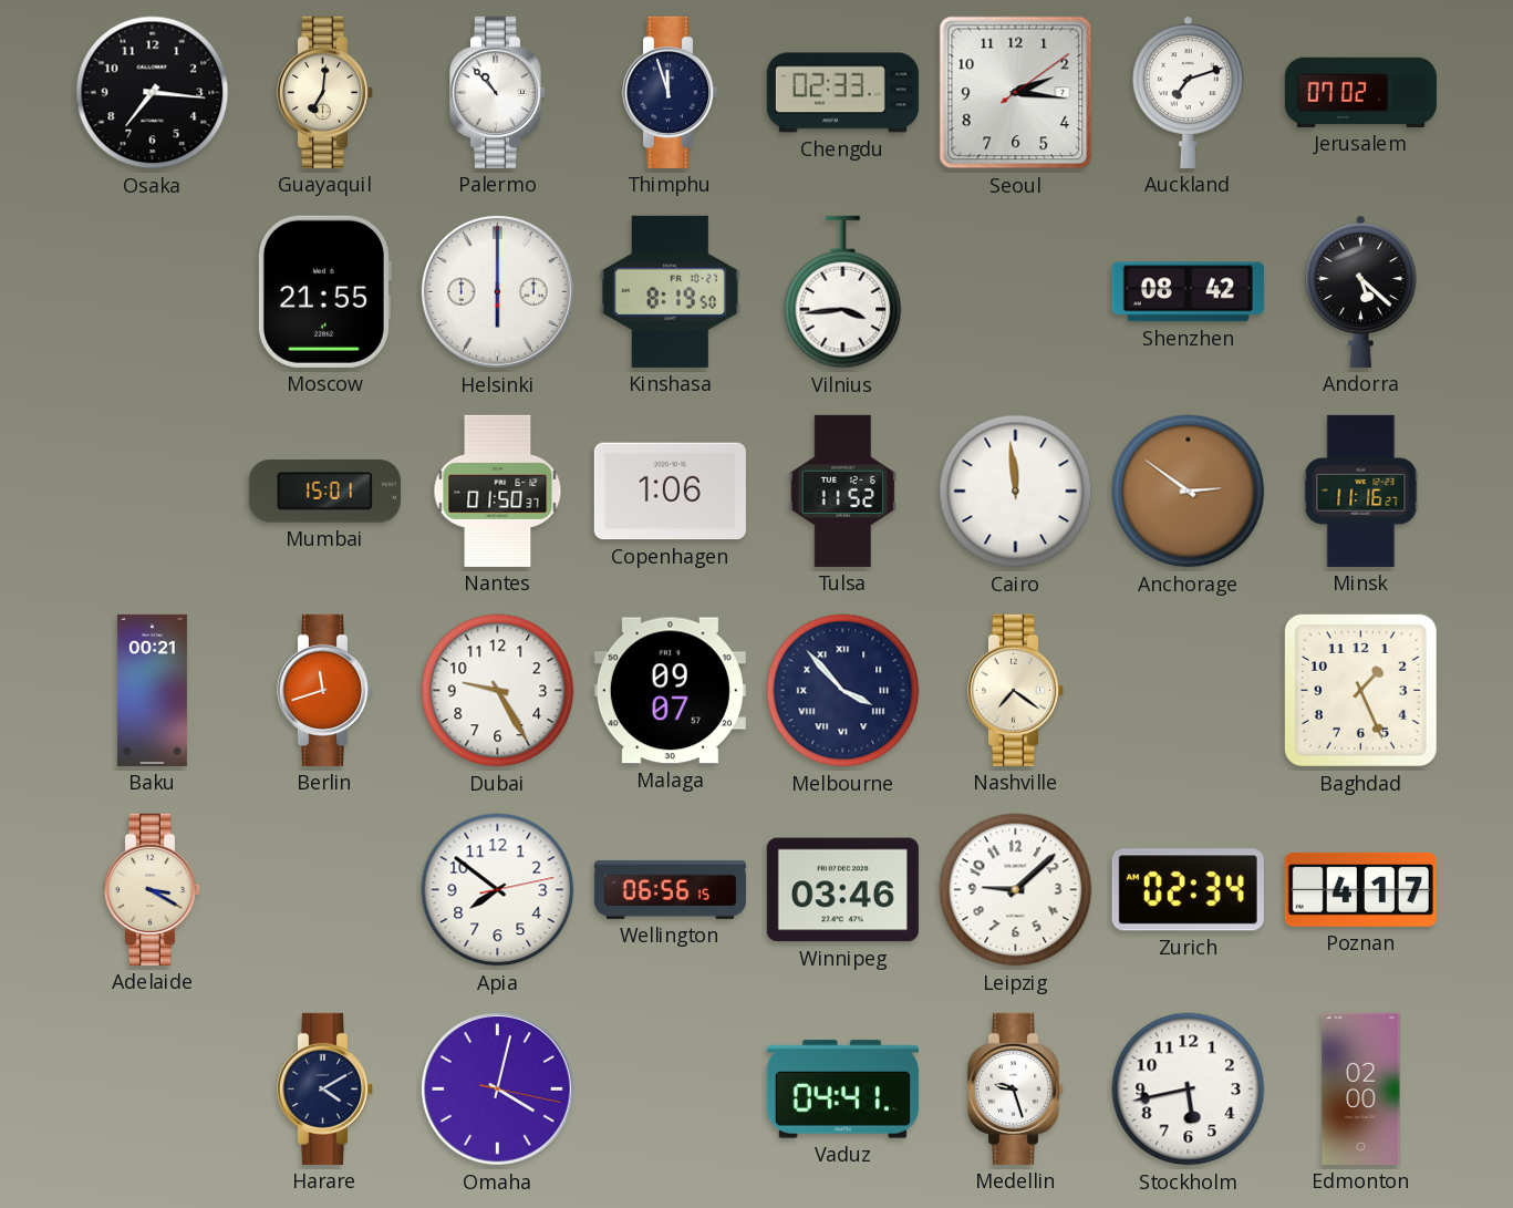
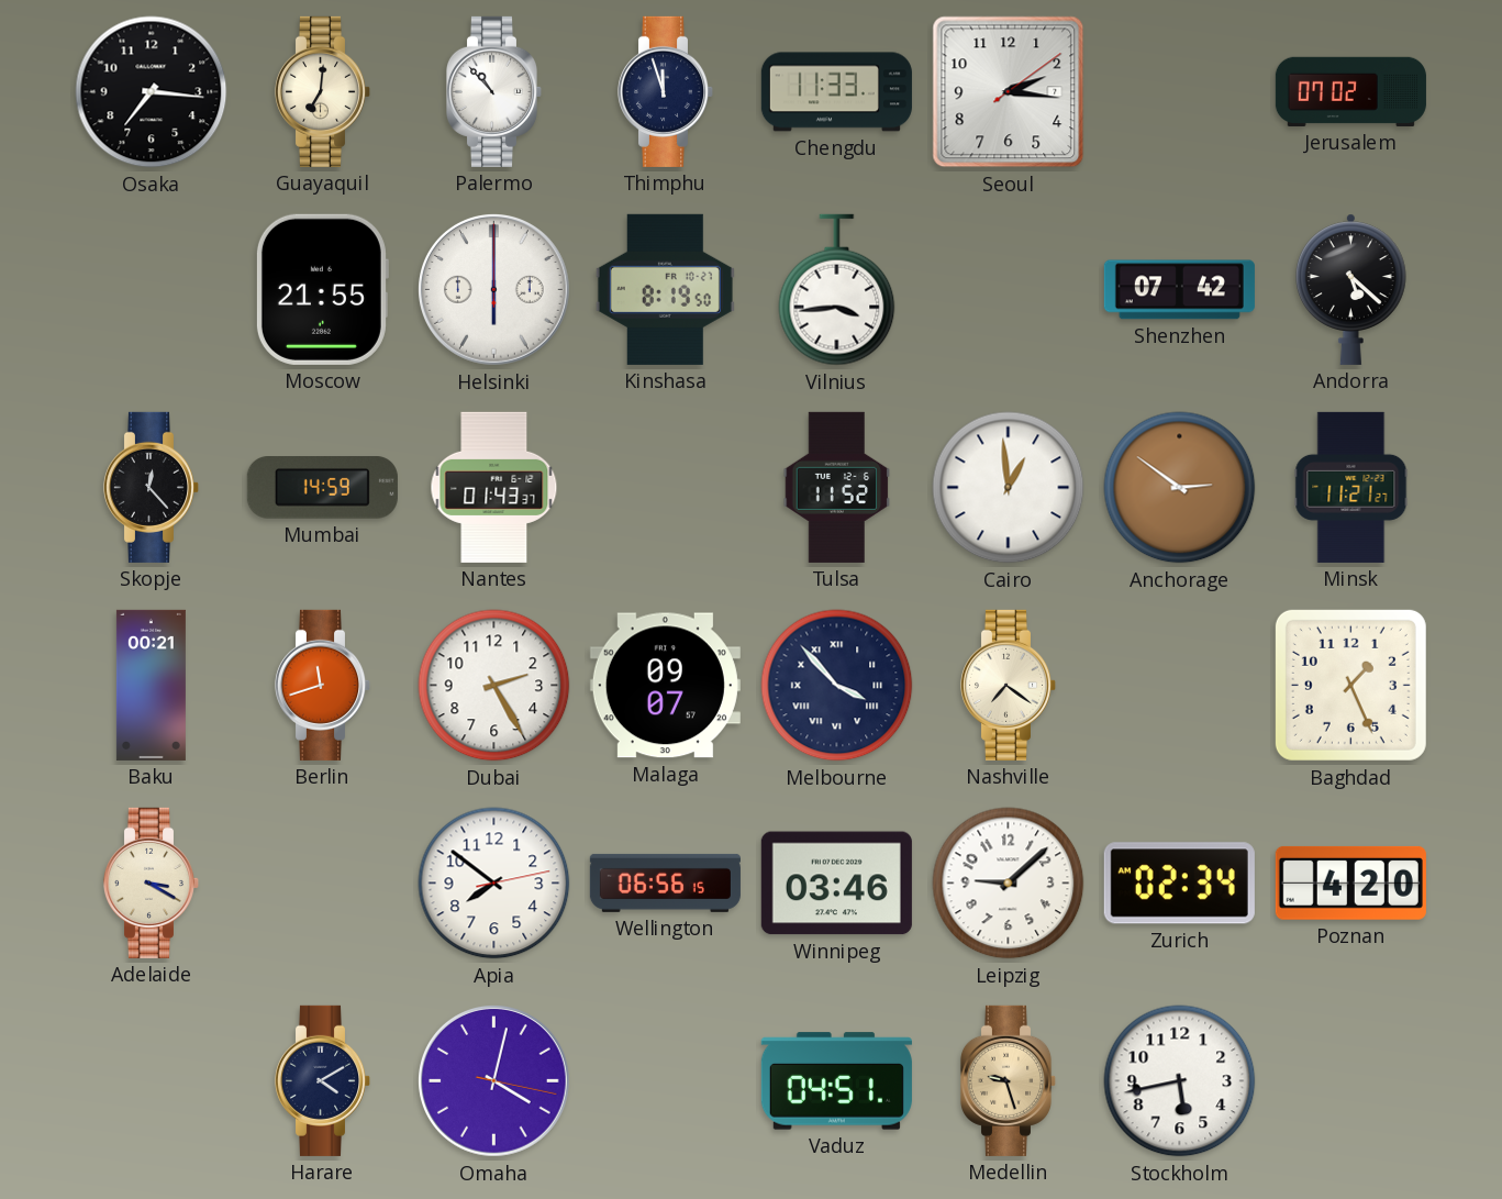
Chengdu: 02:33 -> 11:33
Auckland: 7:12 -> none
Shenzhen: 08:42 -> 07:42
Skopje: none -> 12:23
Mumbai: 15:01 -> 14:59
Nantes: 01:50 -> 01:43
Copenhagen: 1:06 -> none
Cairo: 11:59 -> 12:59
Minsk: 11:16 -> 11:21
Dubai: 9:25 -> 2:25
Poznan: 4:17 -> 4:20
Vaduz: 04:41 -> 04:51
Medellin dial: white -> champagne
Edmonton: 02:00 -> none
